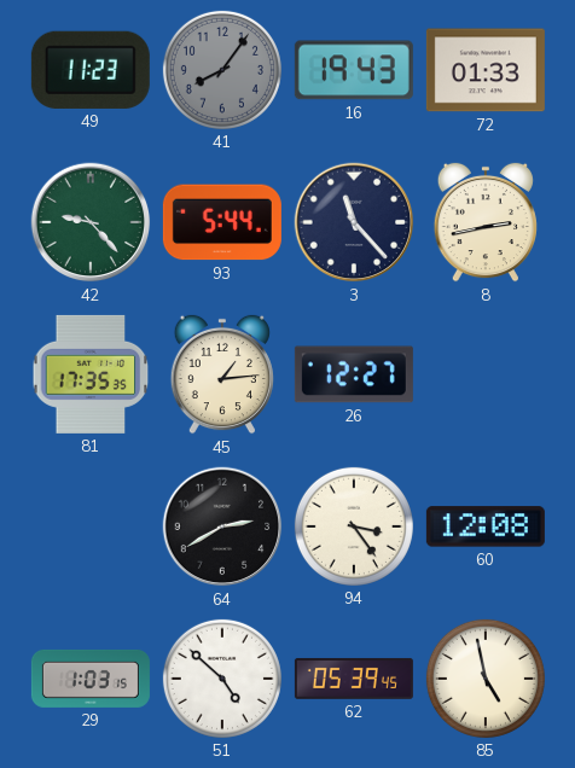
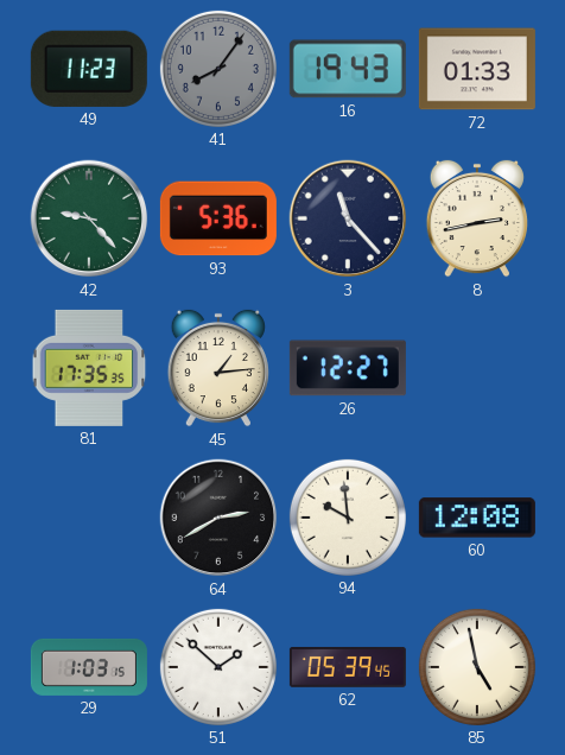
93: 5:44 -> 5:36
94: 3:24 -> 9:59
51: 4:52 -> 1:52
